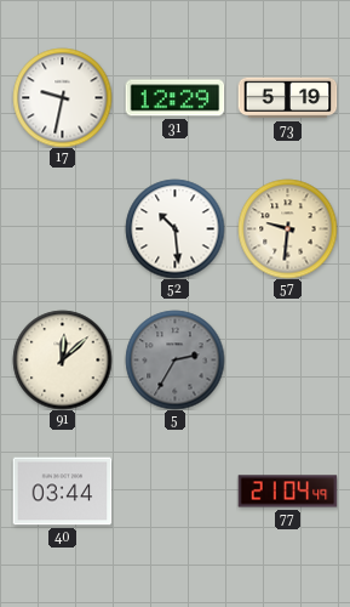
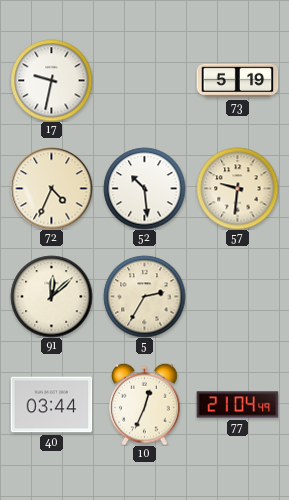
31: 12:29 -> none
72: none -> 4:34
5 dial: grey -> cream
10: none -> 12:34
